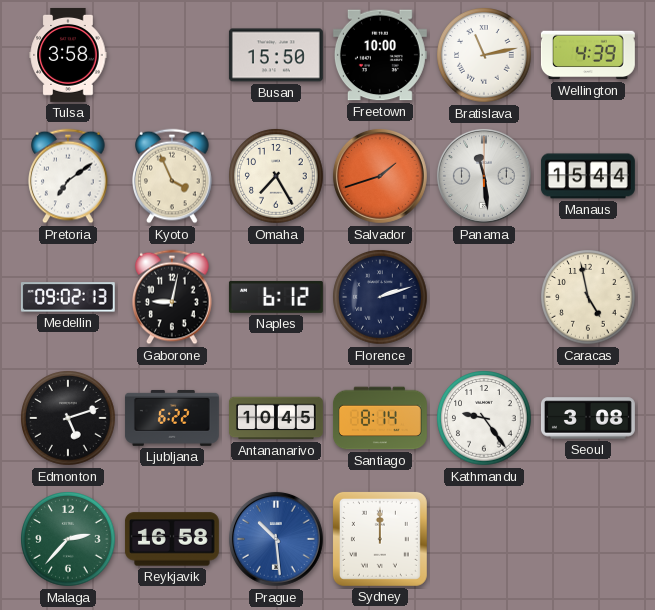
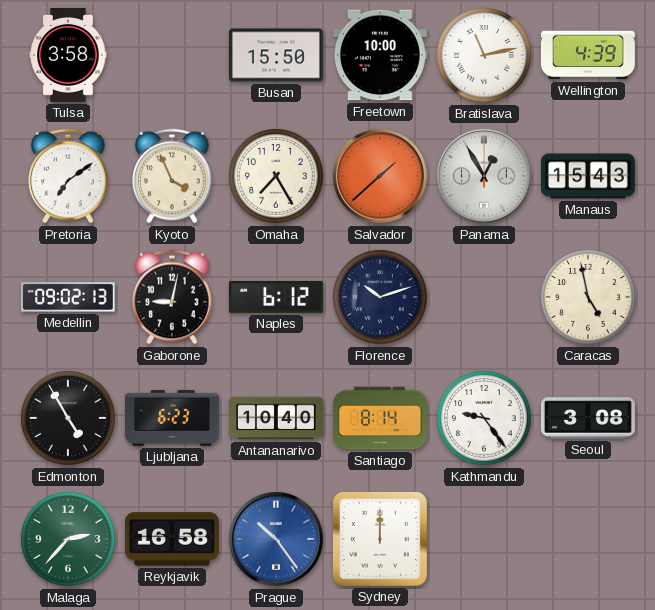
Salvador: 1:42 -> 1:38
Panama: 11:29 -> 12:55
Manaus: 15:44 -> 15:43
Florence: 2:12 -> 10:12
Edmonton: 5:12 -> 4:55
Ljubljana: 6:22 -> 6:23
Antananarivo: 10:45 -> 10:40
Prague: 10:29 -> 10:24
